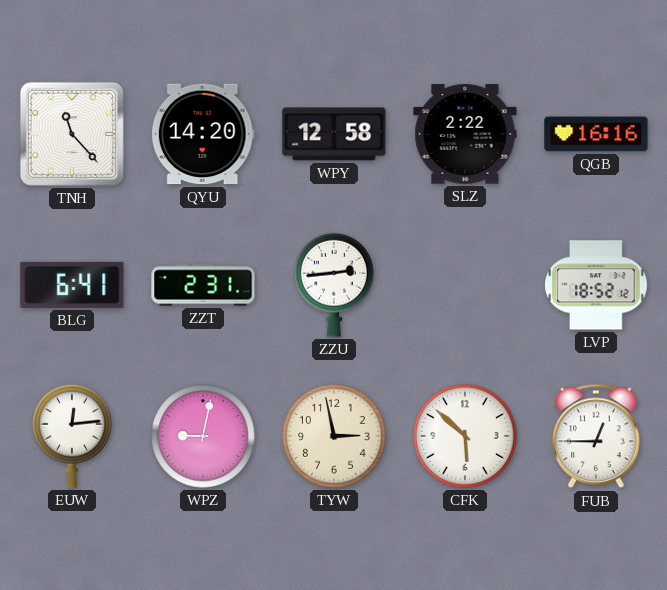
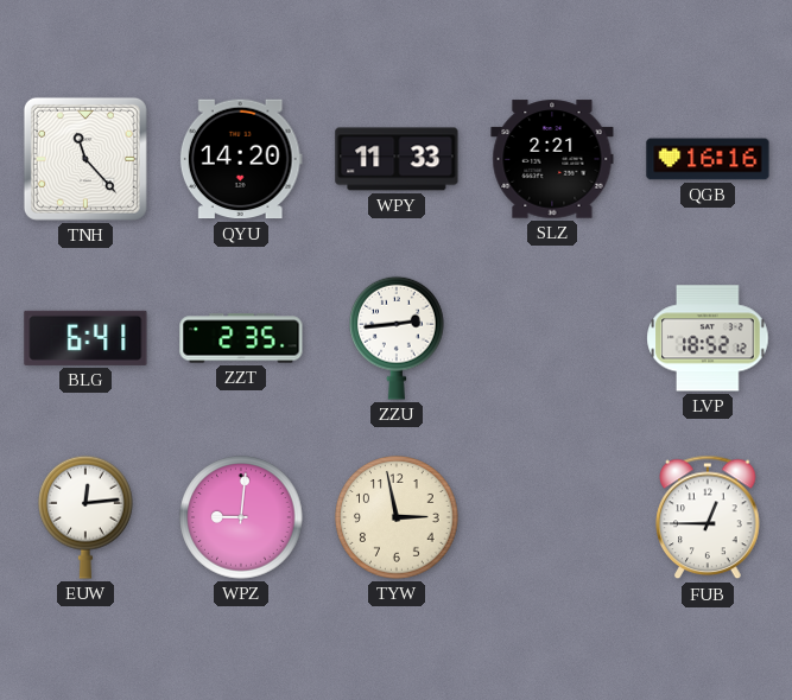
WPY: 12:58 -> 11:33
SLZ: 2:22 -> 2:21
ZZT: 2:31 -> 2:35
WPZ: 9:02 -> 9:01
CFK: 5:52 -> none
